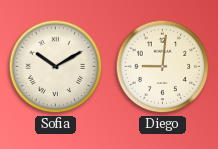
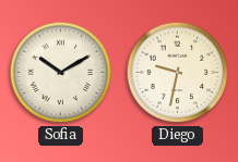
Diego: 9:01 -> 9:32
